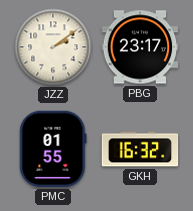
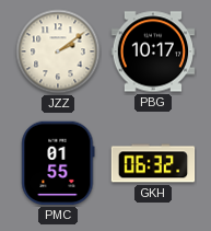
PBG: 23:17 -> 10:17
GKH: 16:32 -> 06:32
